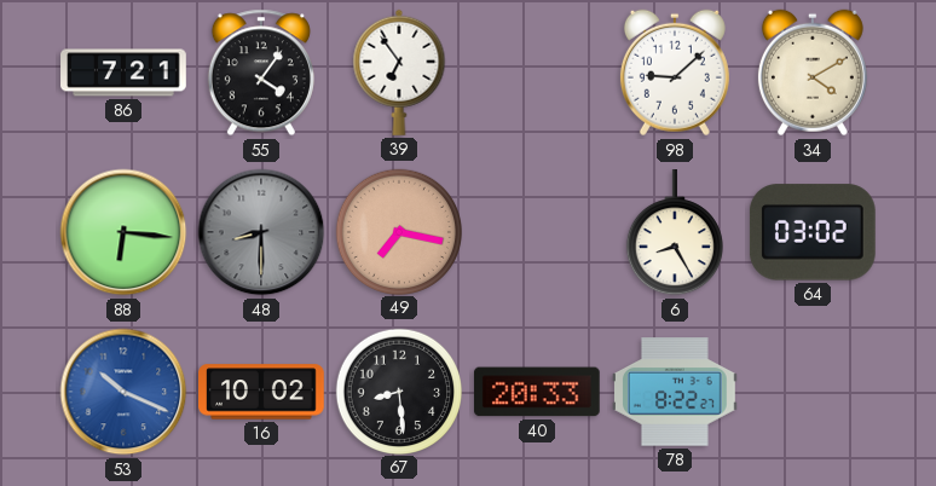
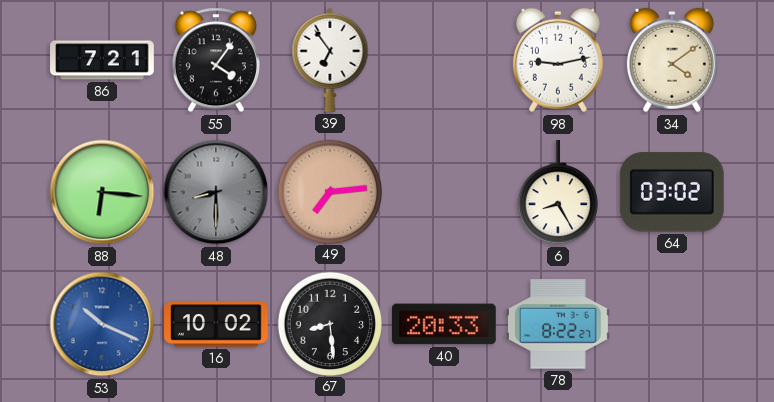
98: 9:08 -> 9:13
34: 4:10 -> 4:09
49: 7:17 -> 7:14
